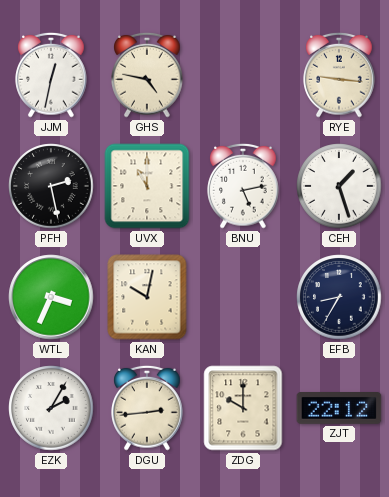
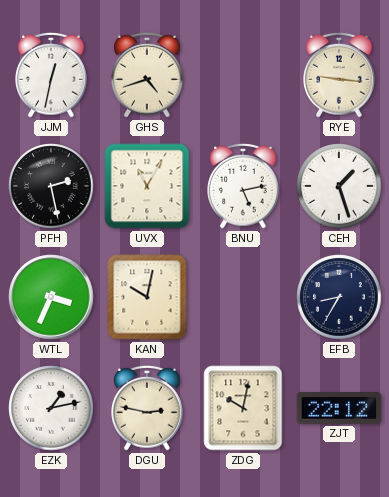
GHS: 4:47 -> 4:42
UVX: 11:00 -> 11:05
EZK: 2:05 -> 1:13
DGU: 2:44 -> 2:47
ZDG: 10:00 -> 10:02
